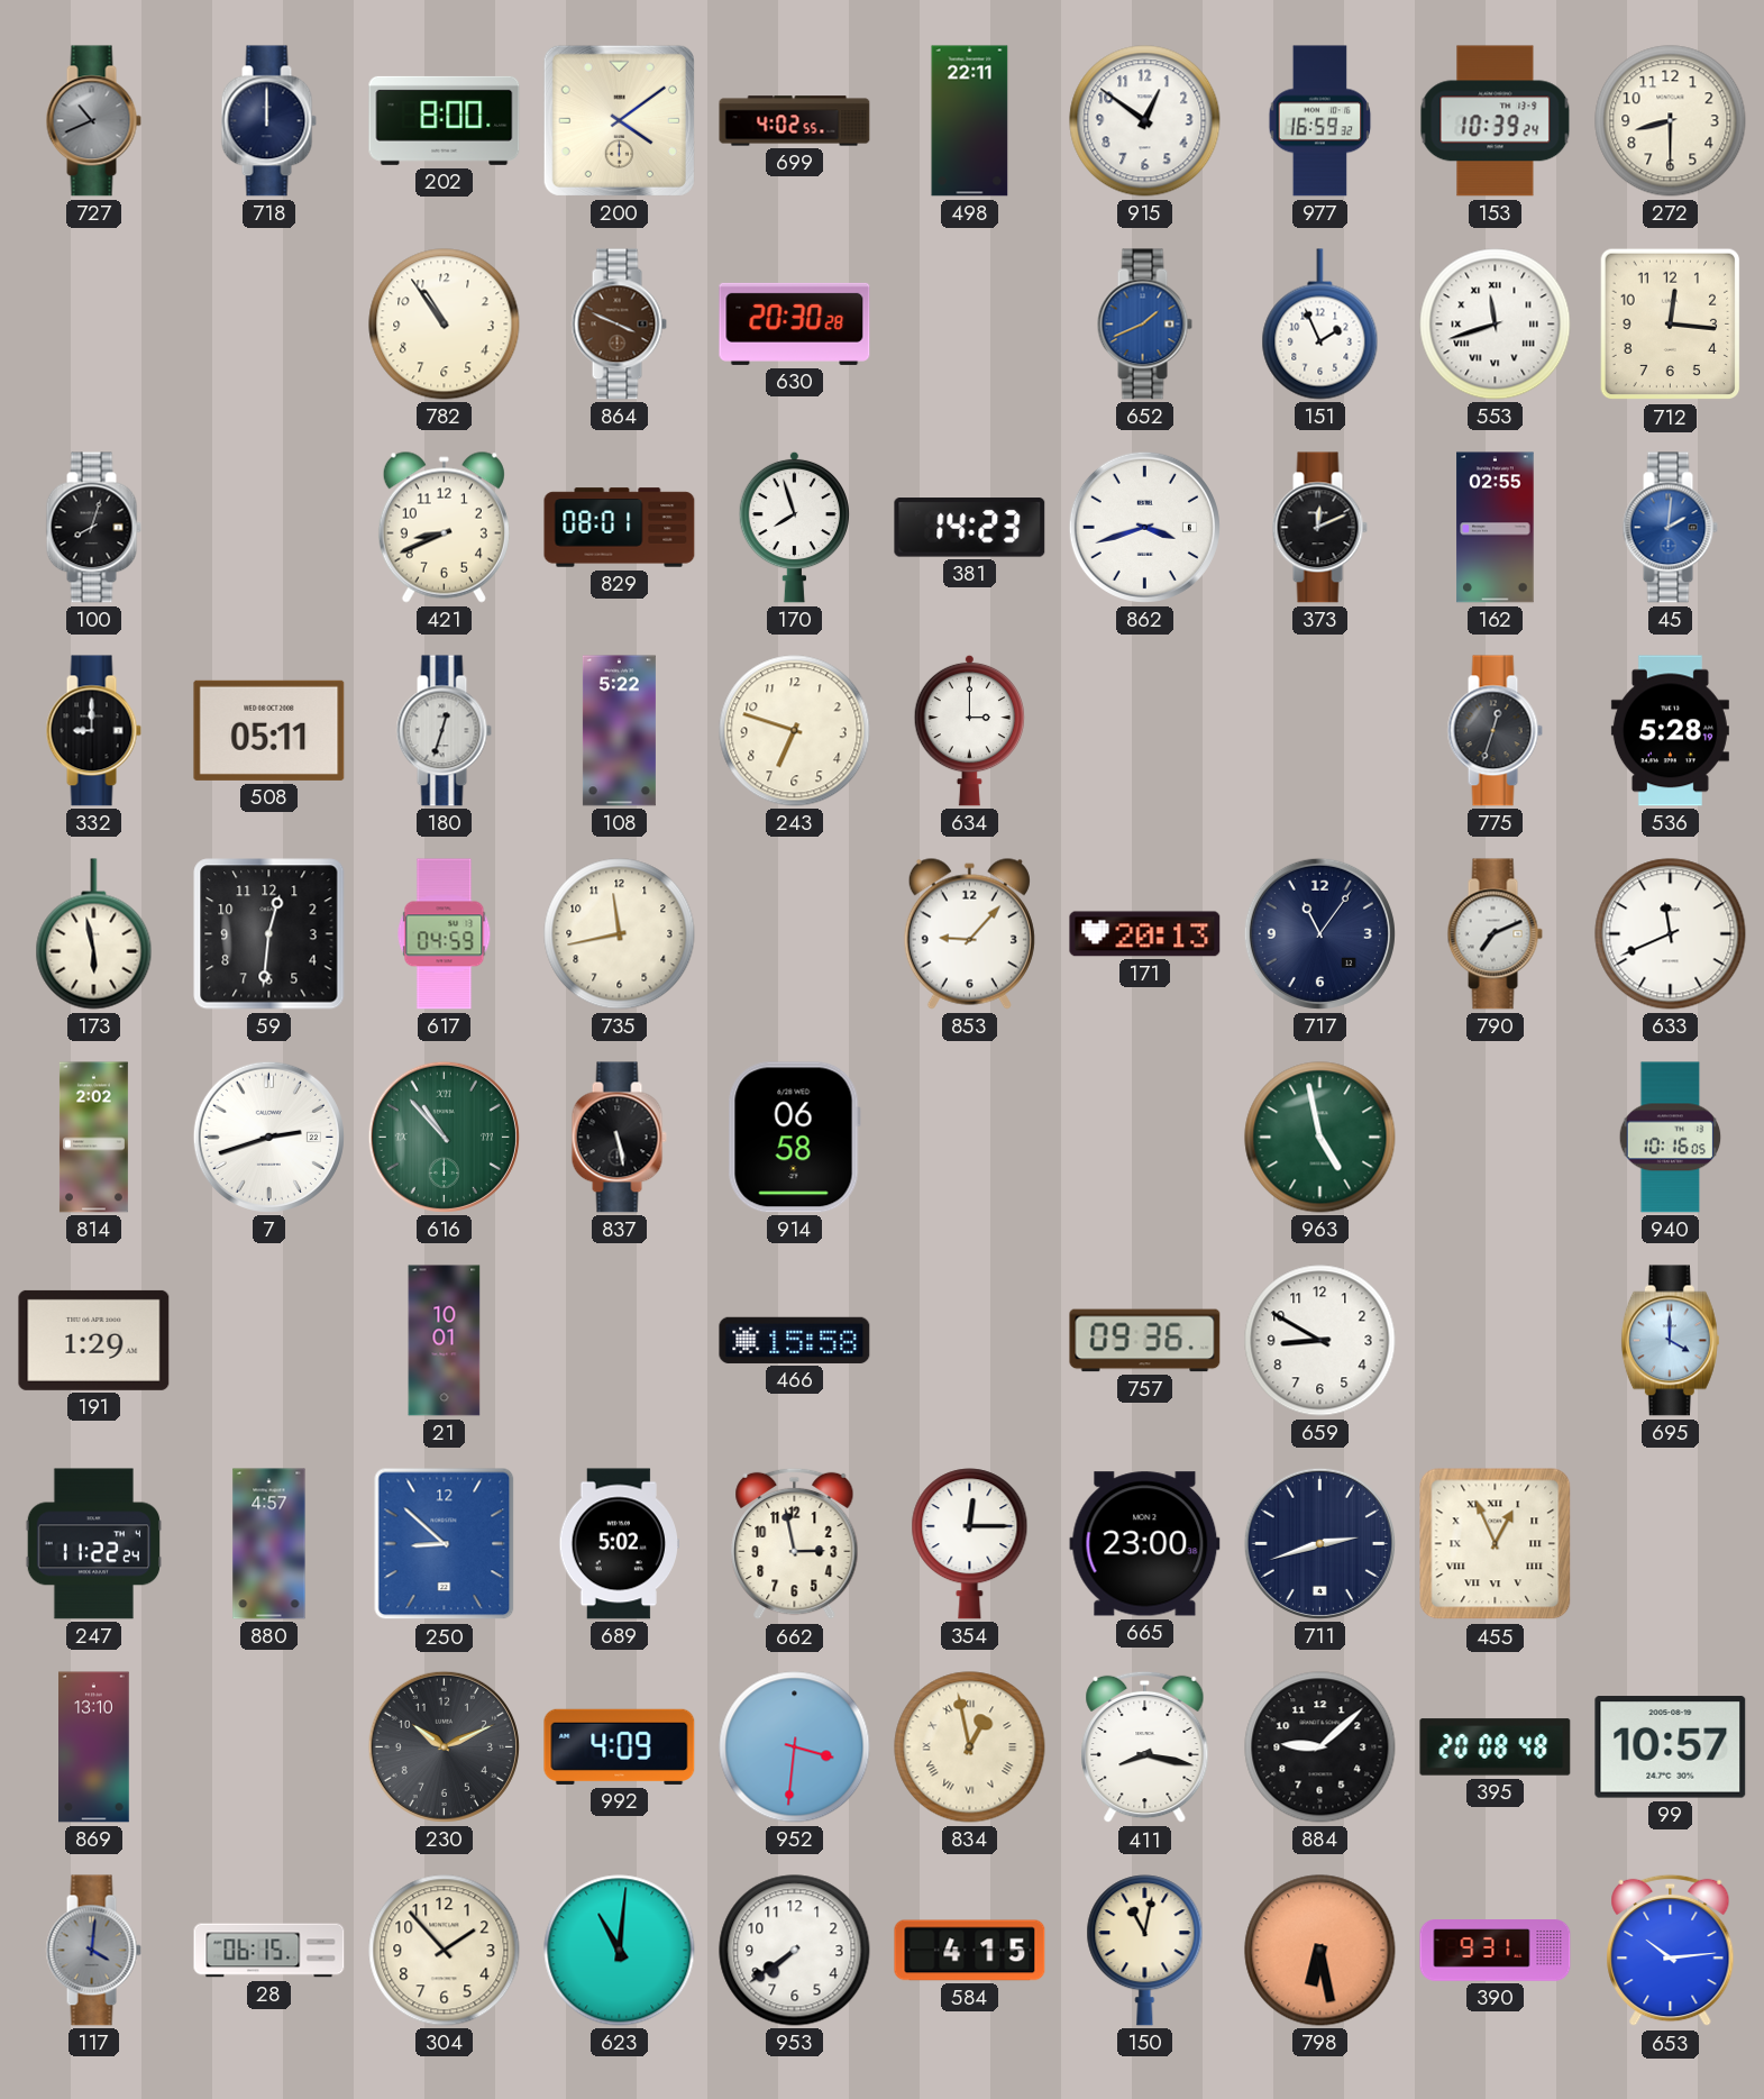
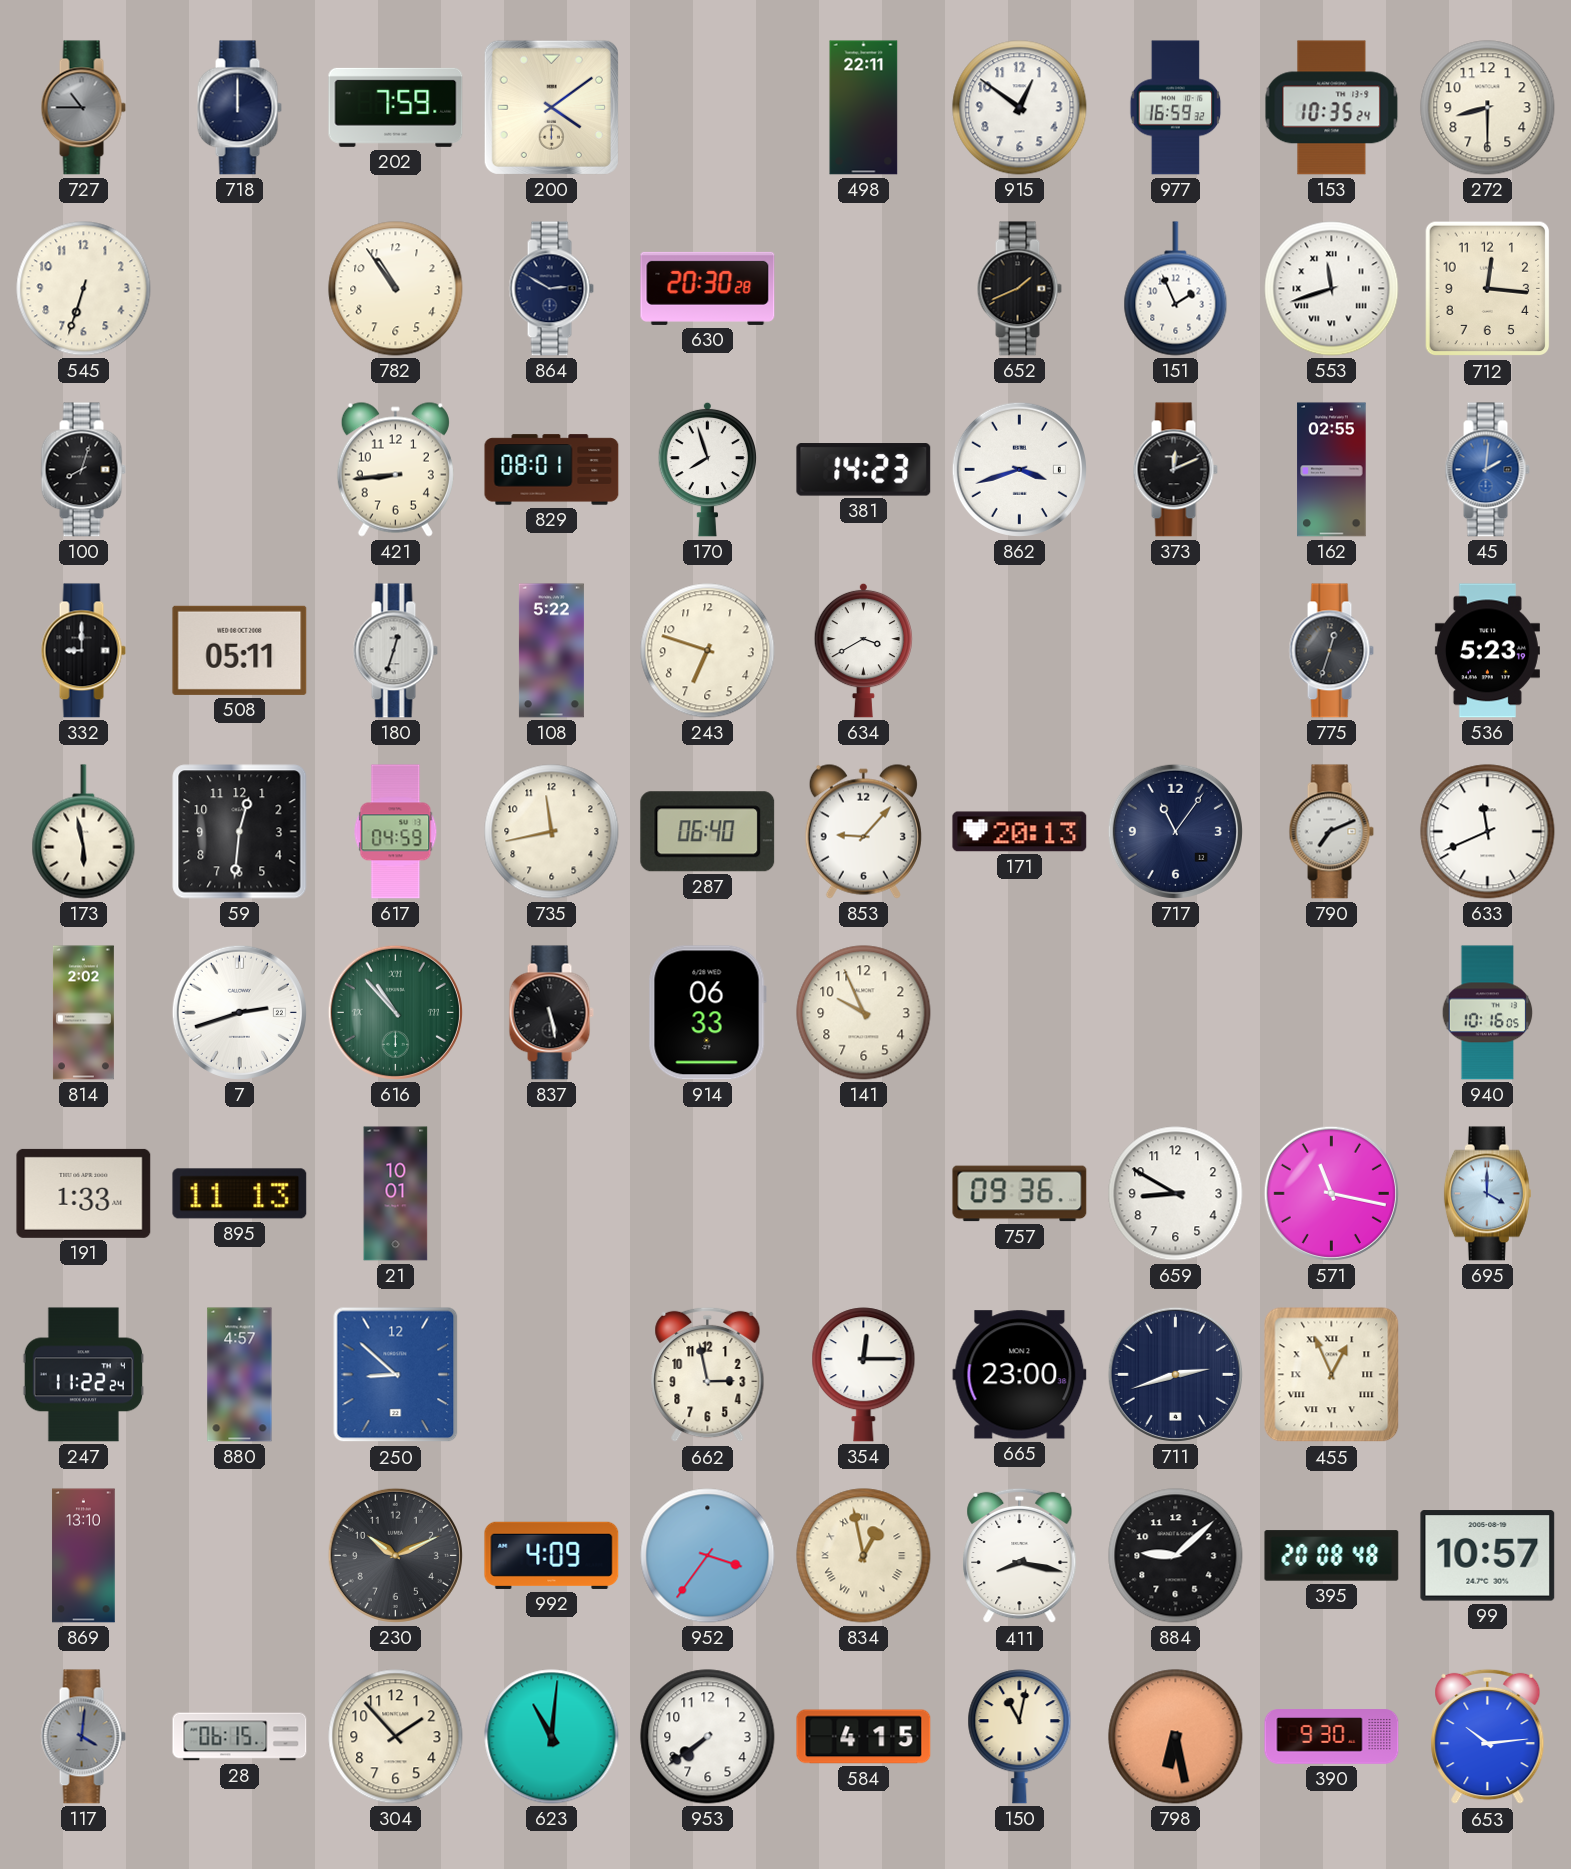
727: 10:41 -> 10:45
202: 8:00 -> 7:59
699: 4:02 -> none
153: 10:39 -> 10:35
545: none -> 6:33
864: 3:49 -> 2:50
864 dial: brown -> navy
652 dial: blue -> black
421: 8:41 -> 8:44
634: 3:00 -> 3:40
536: 5:28 -> 5:23
287: none -> 06:40
914: 06:58 -> 06:33
141: none -> 9:56
963: 4:58 -> none
191: 1:29 -> 1:33
895: none -> 11:13
466: 15:58 -> none
571: none -> 11:17
689: 5:02 -> none
952: 3:31 -> 3:36
390: 9:31 -> 9:30
